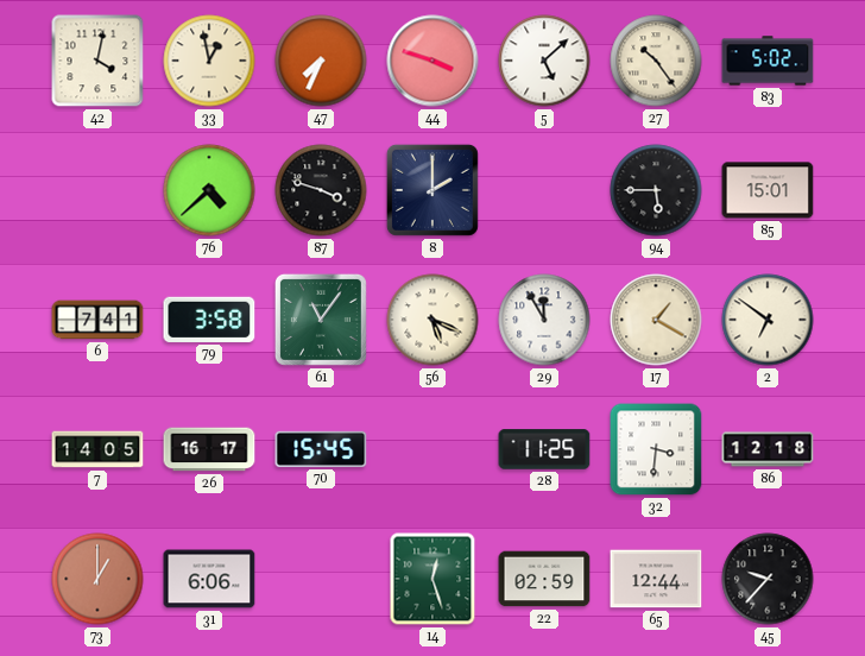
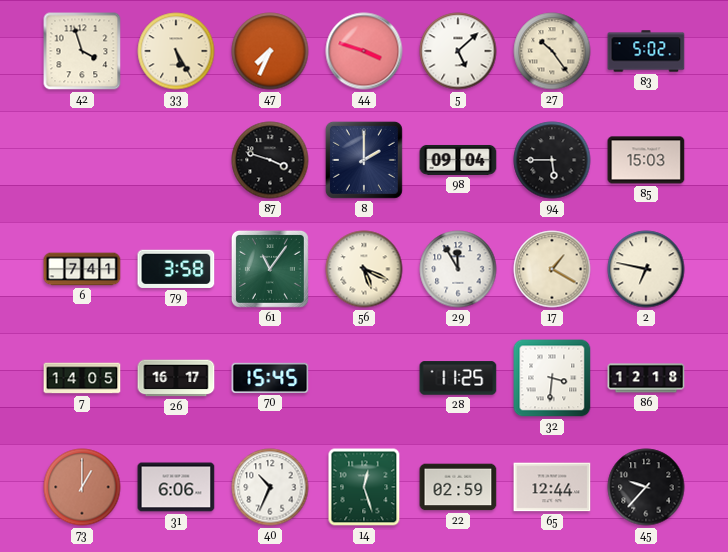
42: 4:02 -> 3:57
33: 12:58 -> 5:25
76: 4:38 -> none
98: none -> 09:04
85: 15:01 -> 15:03
2: 6:51 -> 6:47
40: none -> 10:34
